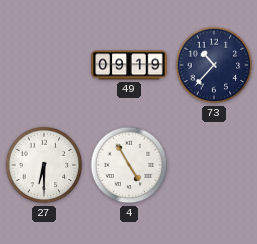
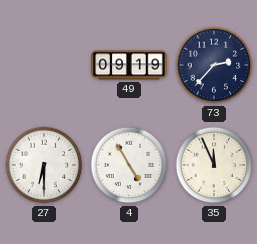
73: 10:37 -> 2:37
35: none -> 11:56
